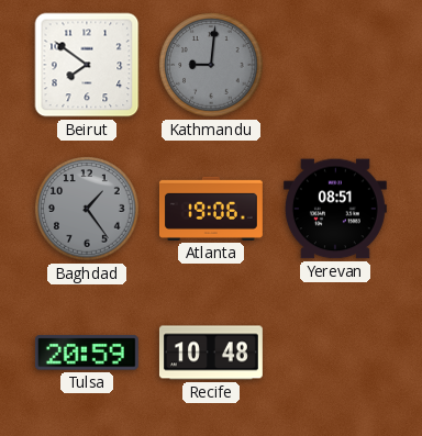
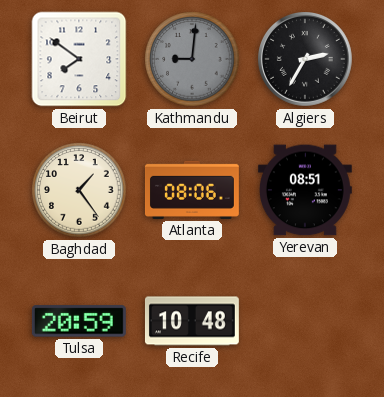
Algiers: none -> 2:35
Baghdad dial: grey -> cream
Atlanta: 19:06 -> 08:06
